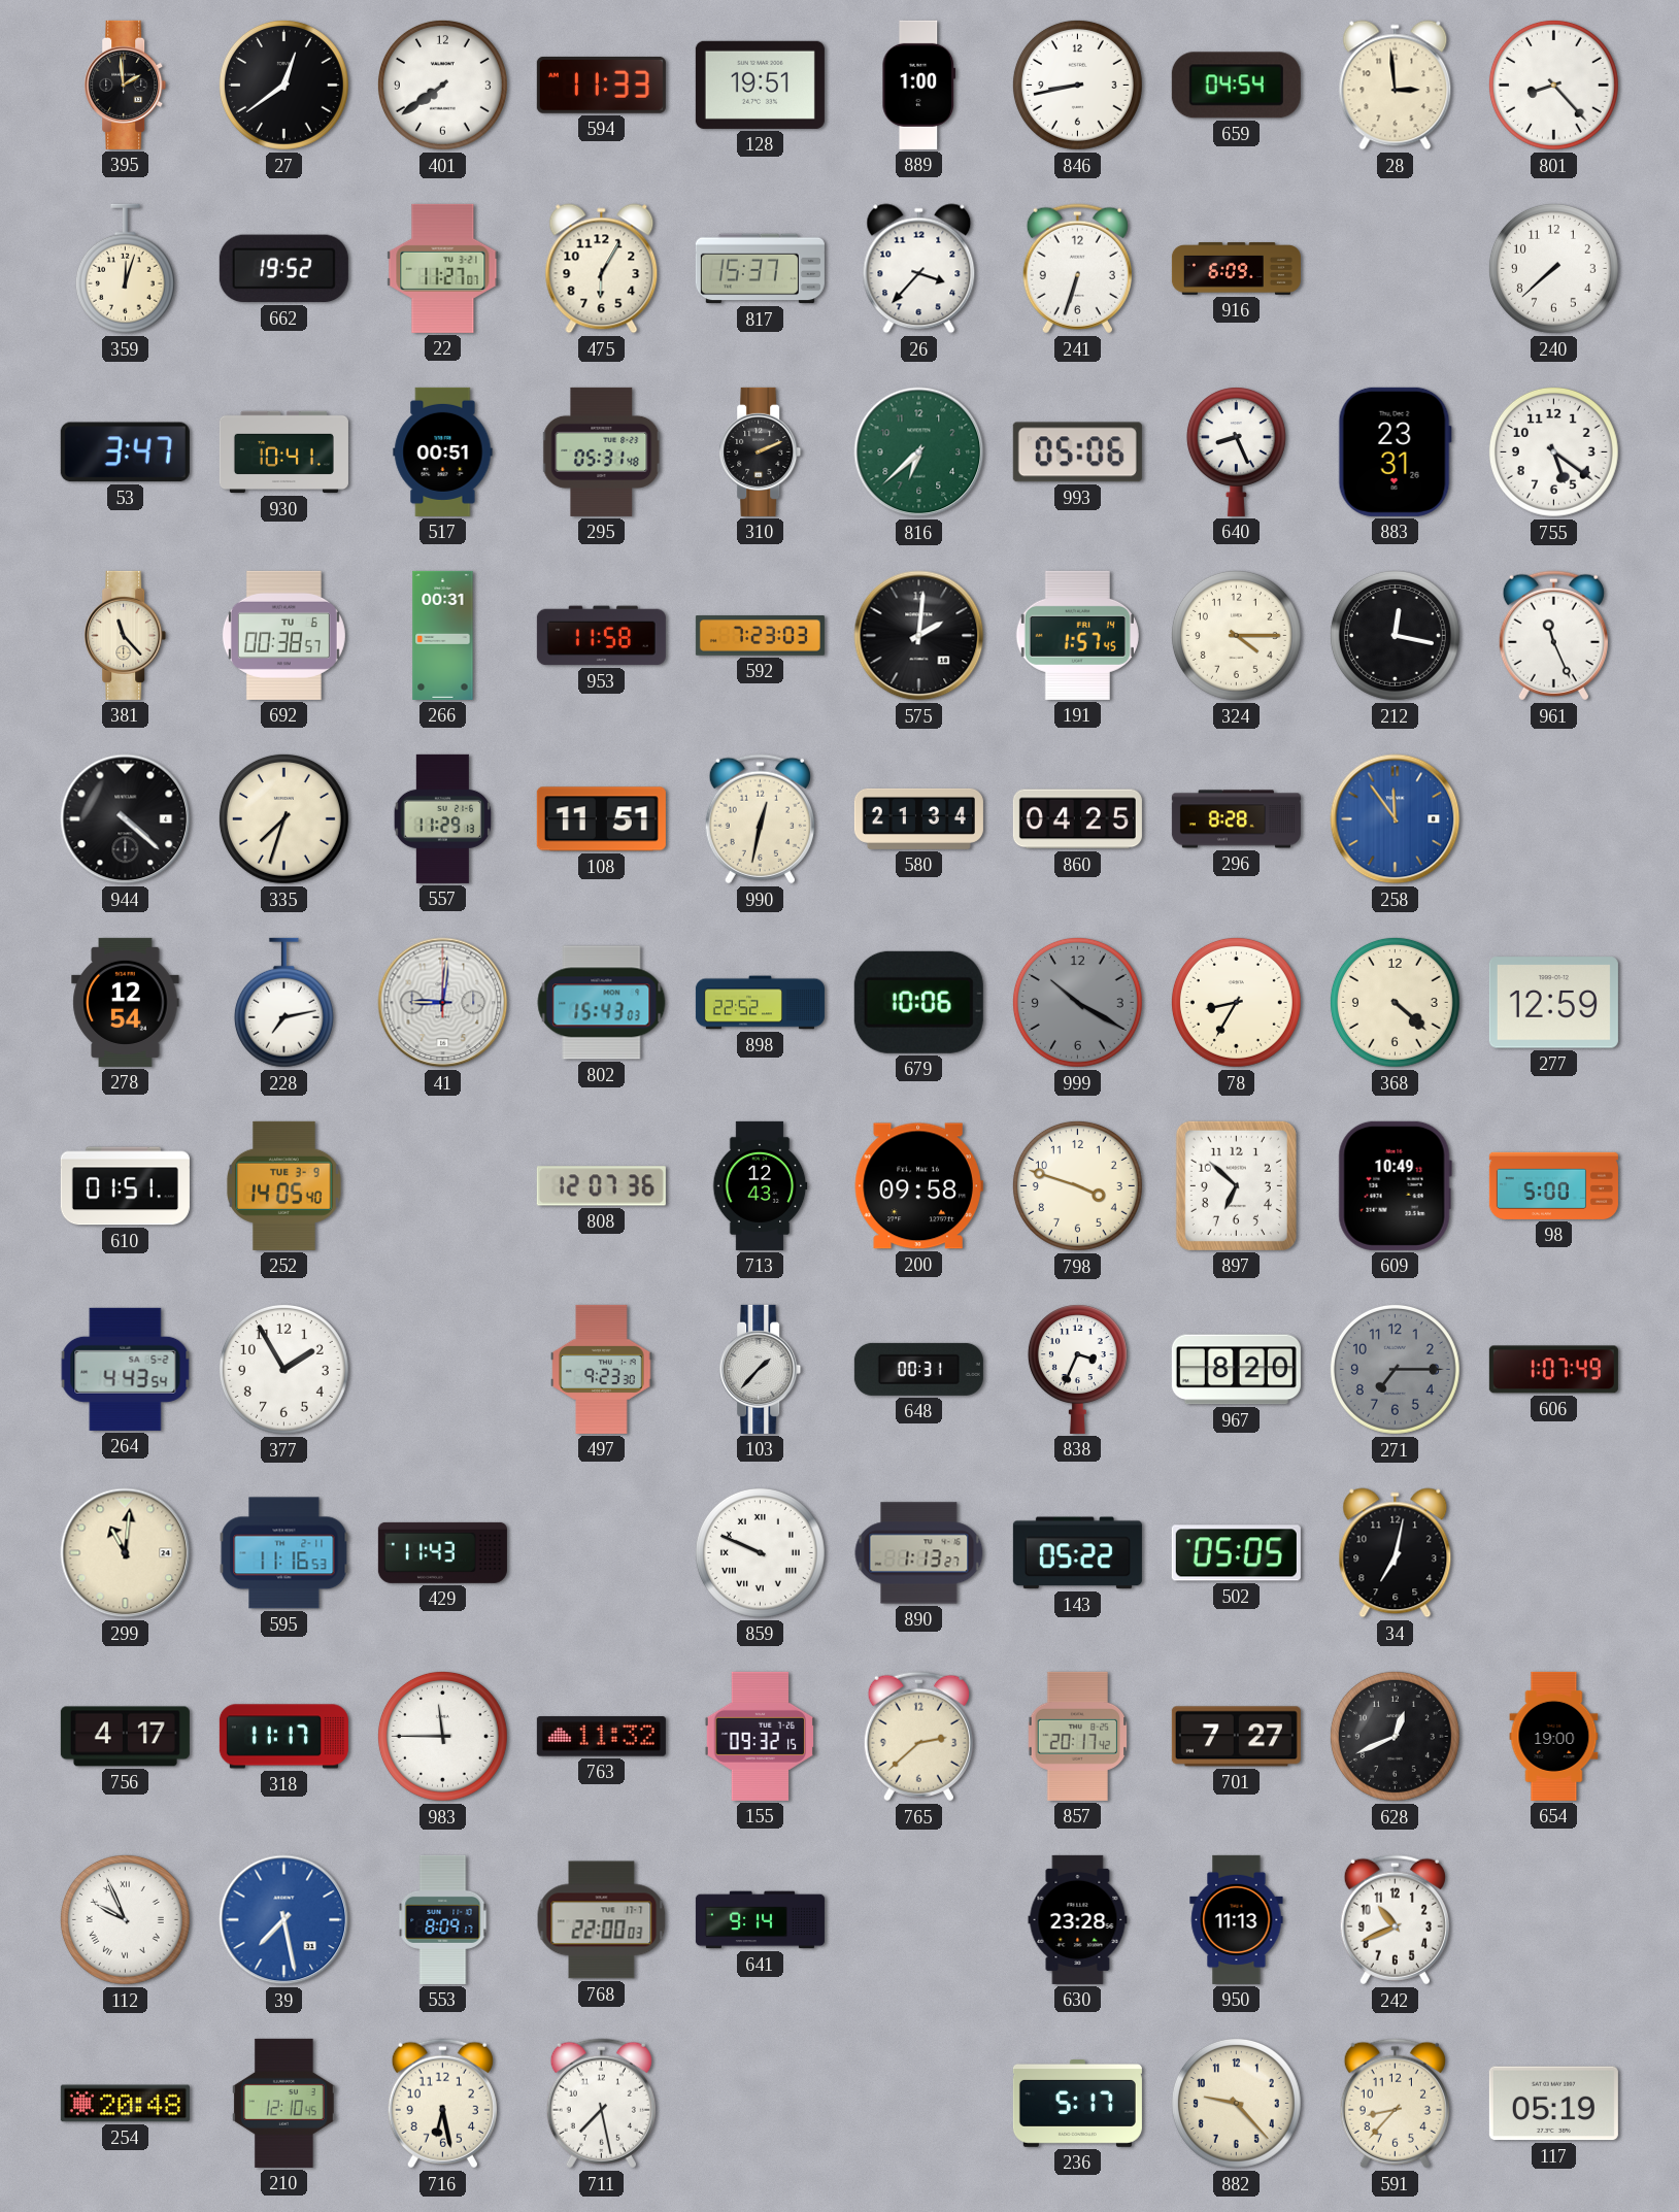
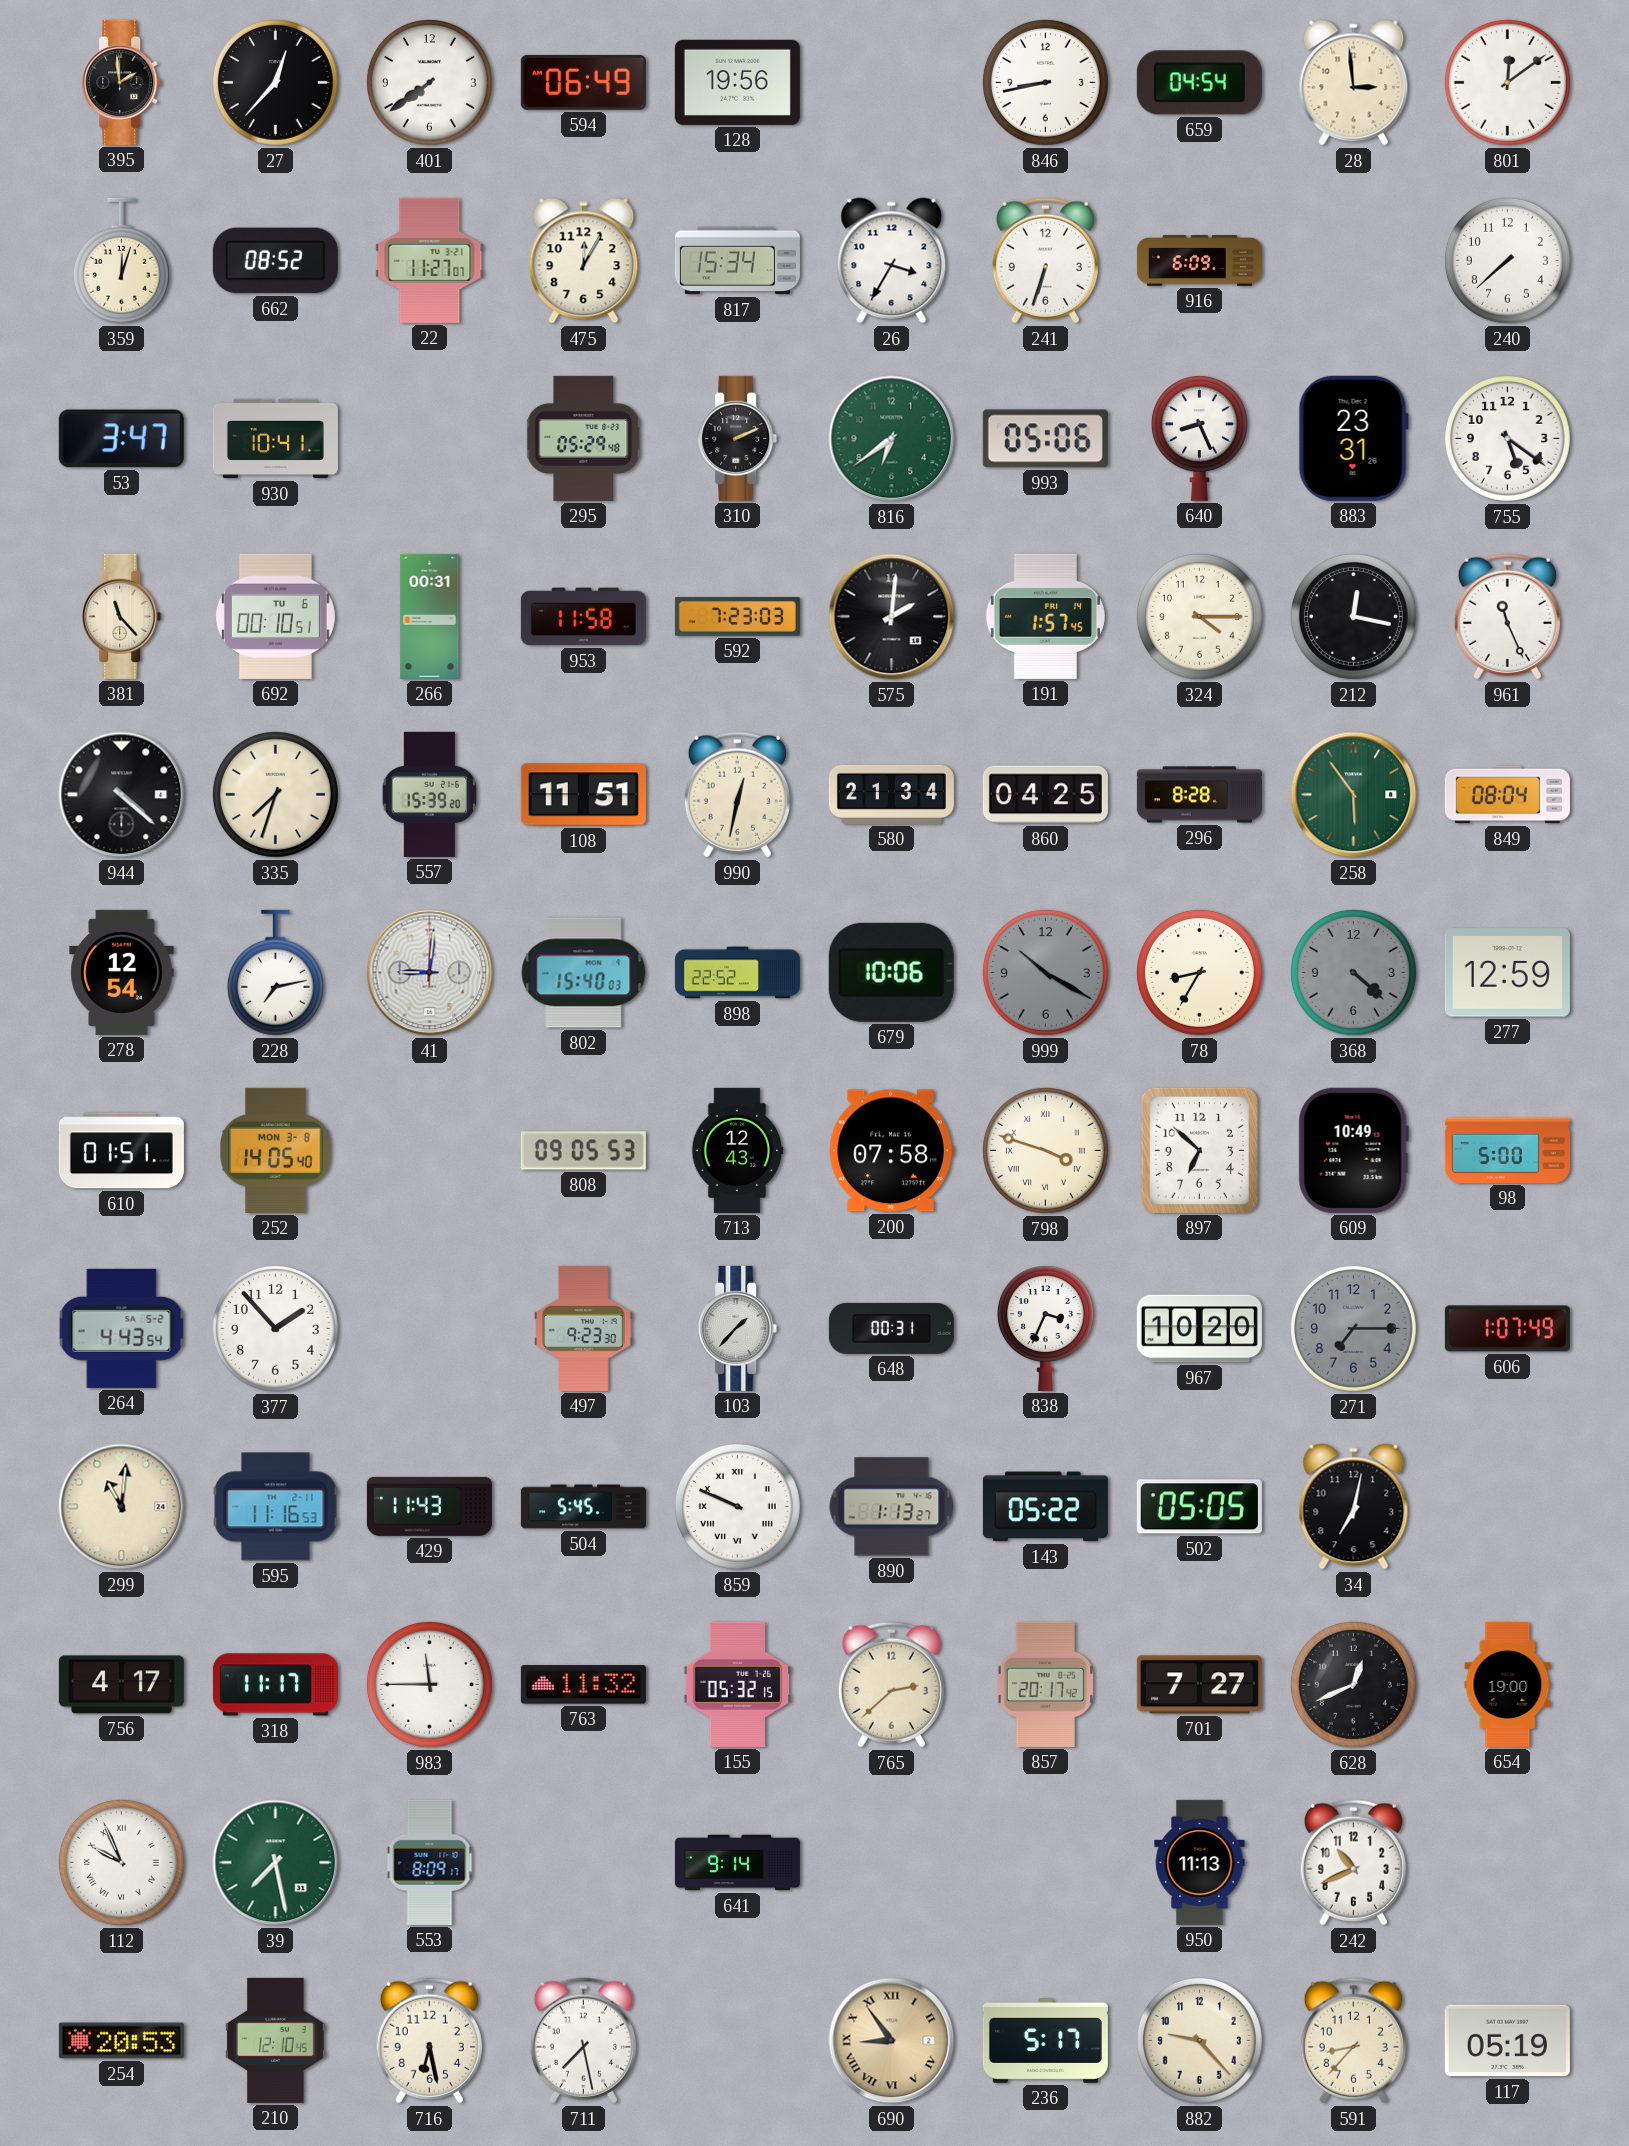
27: 12:39 -> 12:37
594: 11:33 -> 06:49
128: 19:51 -> 19:56
889: 1:00 -> none
801: 8:23 -> 12:09
662: 19:52 -> 08:52
475: 6:05 -> 12:05
817: 15:37 -> 15:34
26: 3:37 -> 3:35
517: 00:51 -> none
295: 05:31 -> 05:29
816: 6:38 -> 6:39
692: 00:38 -> 00:10
557: 11:29 -> 15:39
258: 11:54 -> 5:54
258 dial: blue -> green
849: none -> 08:04
802: 15:43 -> 15:40
368 dial: cream -> grey
252 date: TUE 3-9 -> MON 3-8
808: 12:07 -> 09:05
200: 09:58 -> 07:58
798 numerals: Arabic -> Roman
377: 1:55 -> 1:53
967: 8:20 -> 10:20
504: none -> 5:45
155: 09:32 -> 05:32
39 dial: blue -> green
768: 22:00 -> none
630: 23:28 -> none
254: 20:48 -> 20:53
690: none -> 8:54
